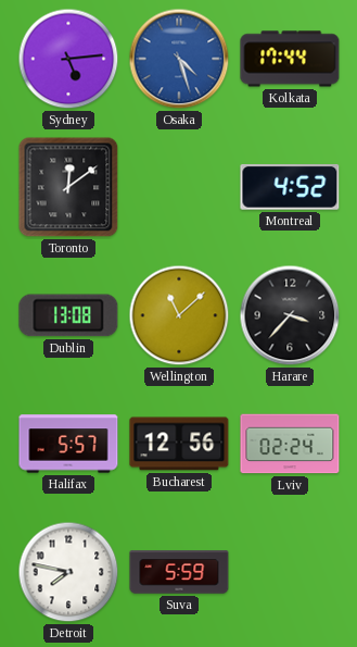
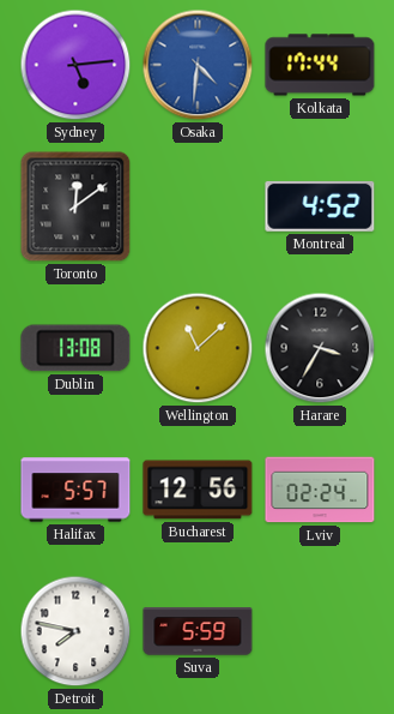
Osaka: 4:27 -> 4:31
Harare: 3:37 -> 3:35
